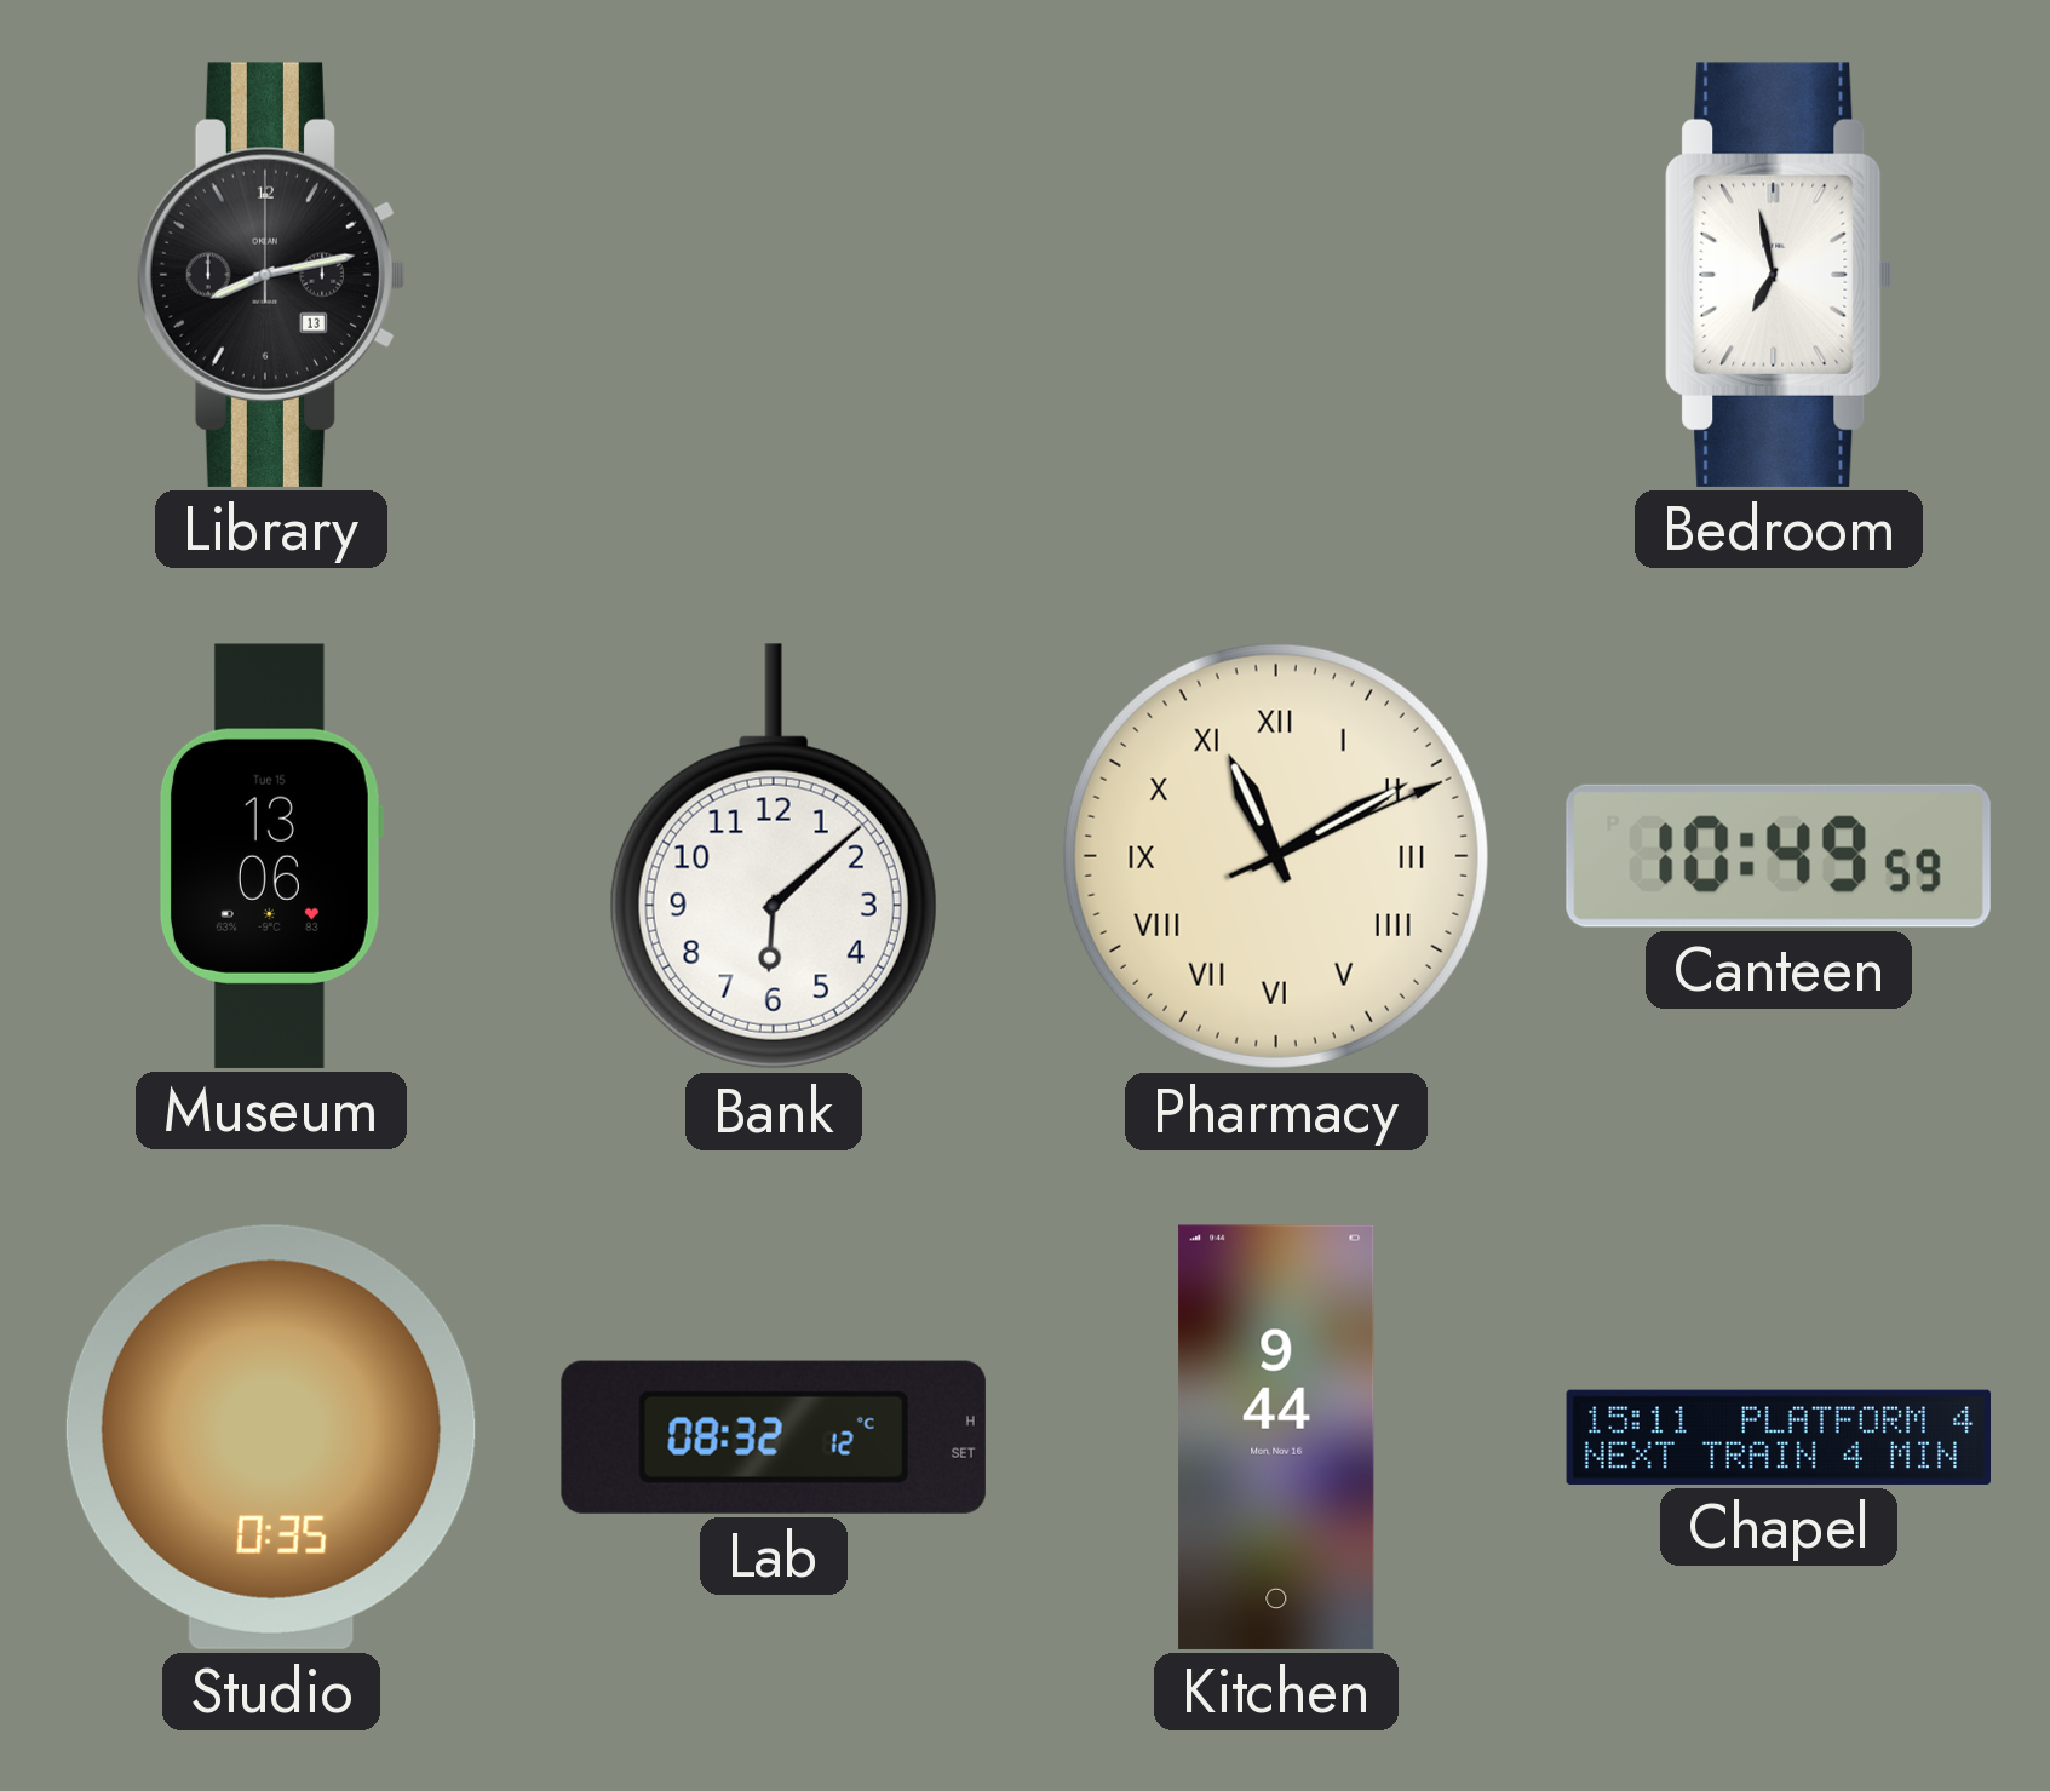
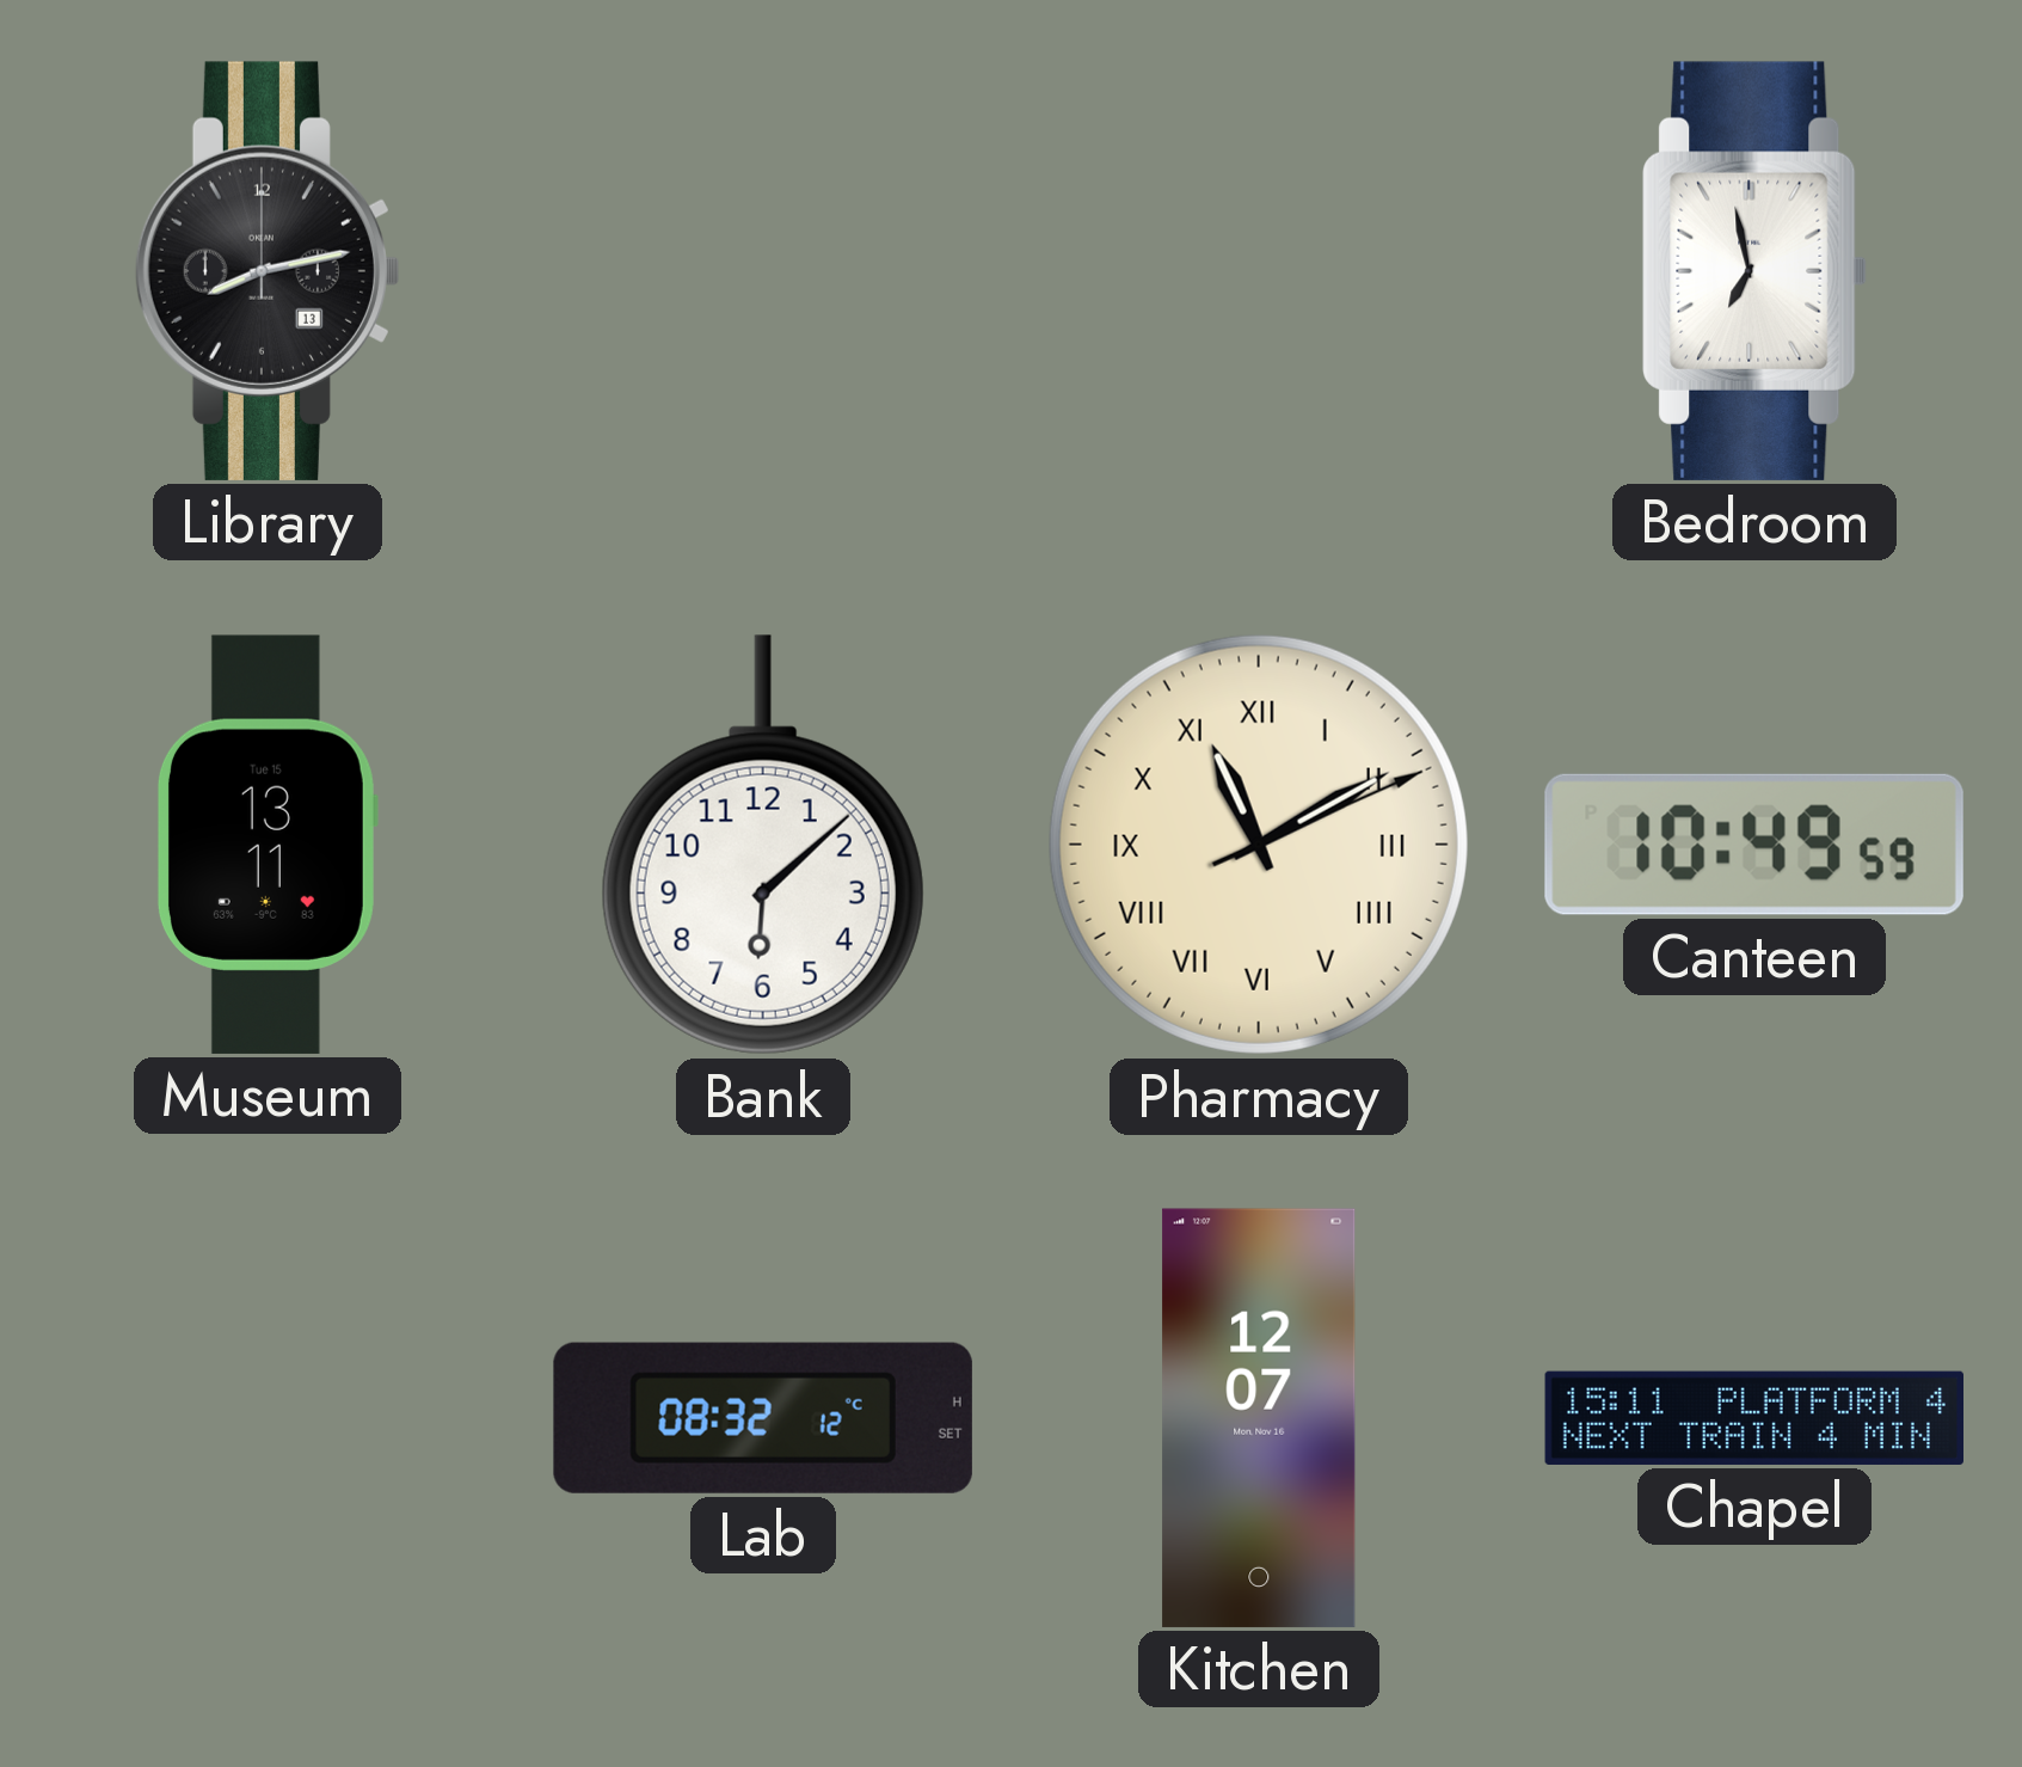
Museum: 13:06 -> 13:11
Studio: 0:35 -> none
Kitchen: 9:44 -> 12:07
